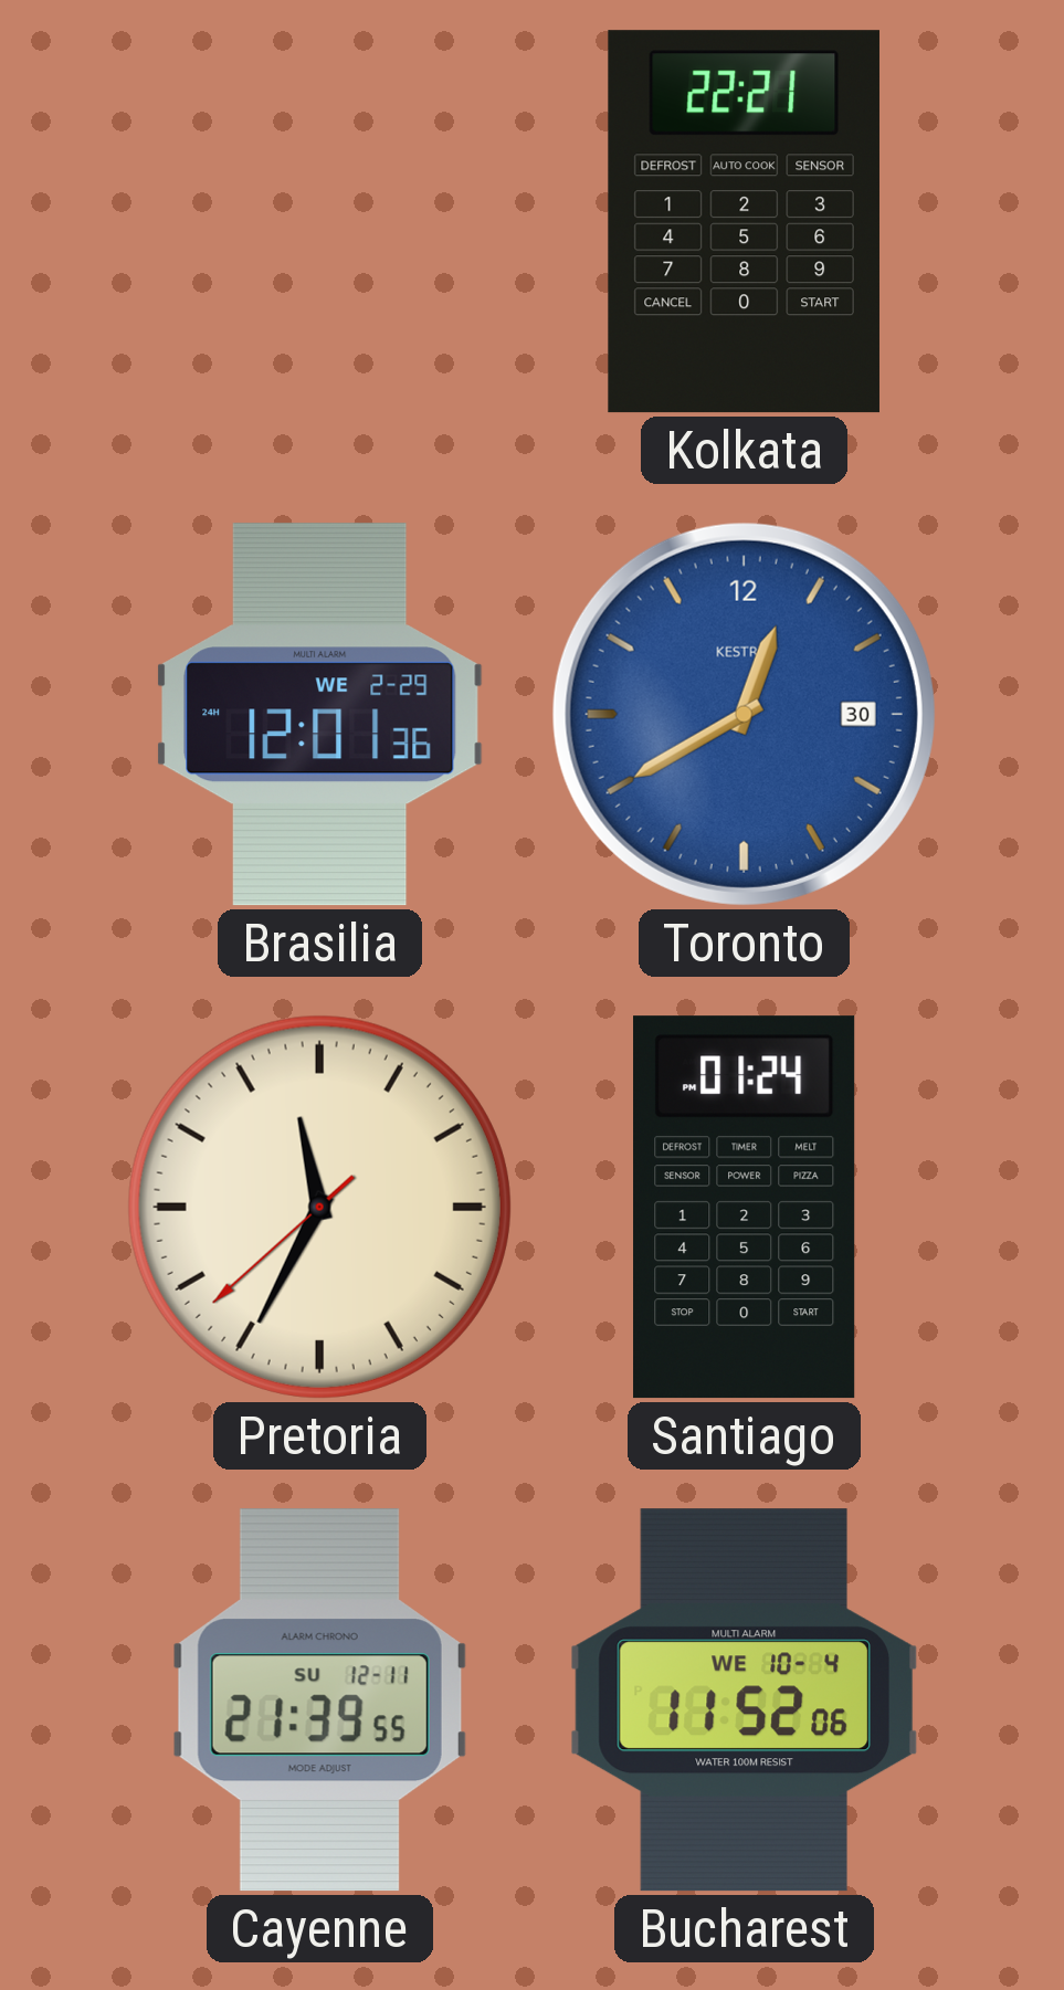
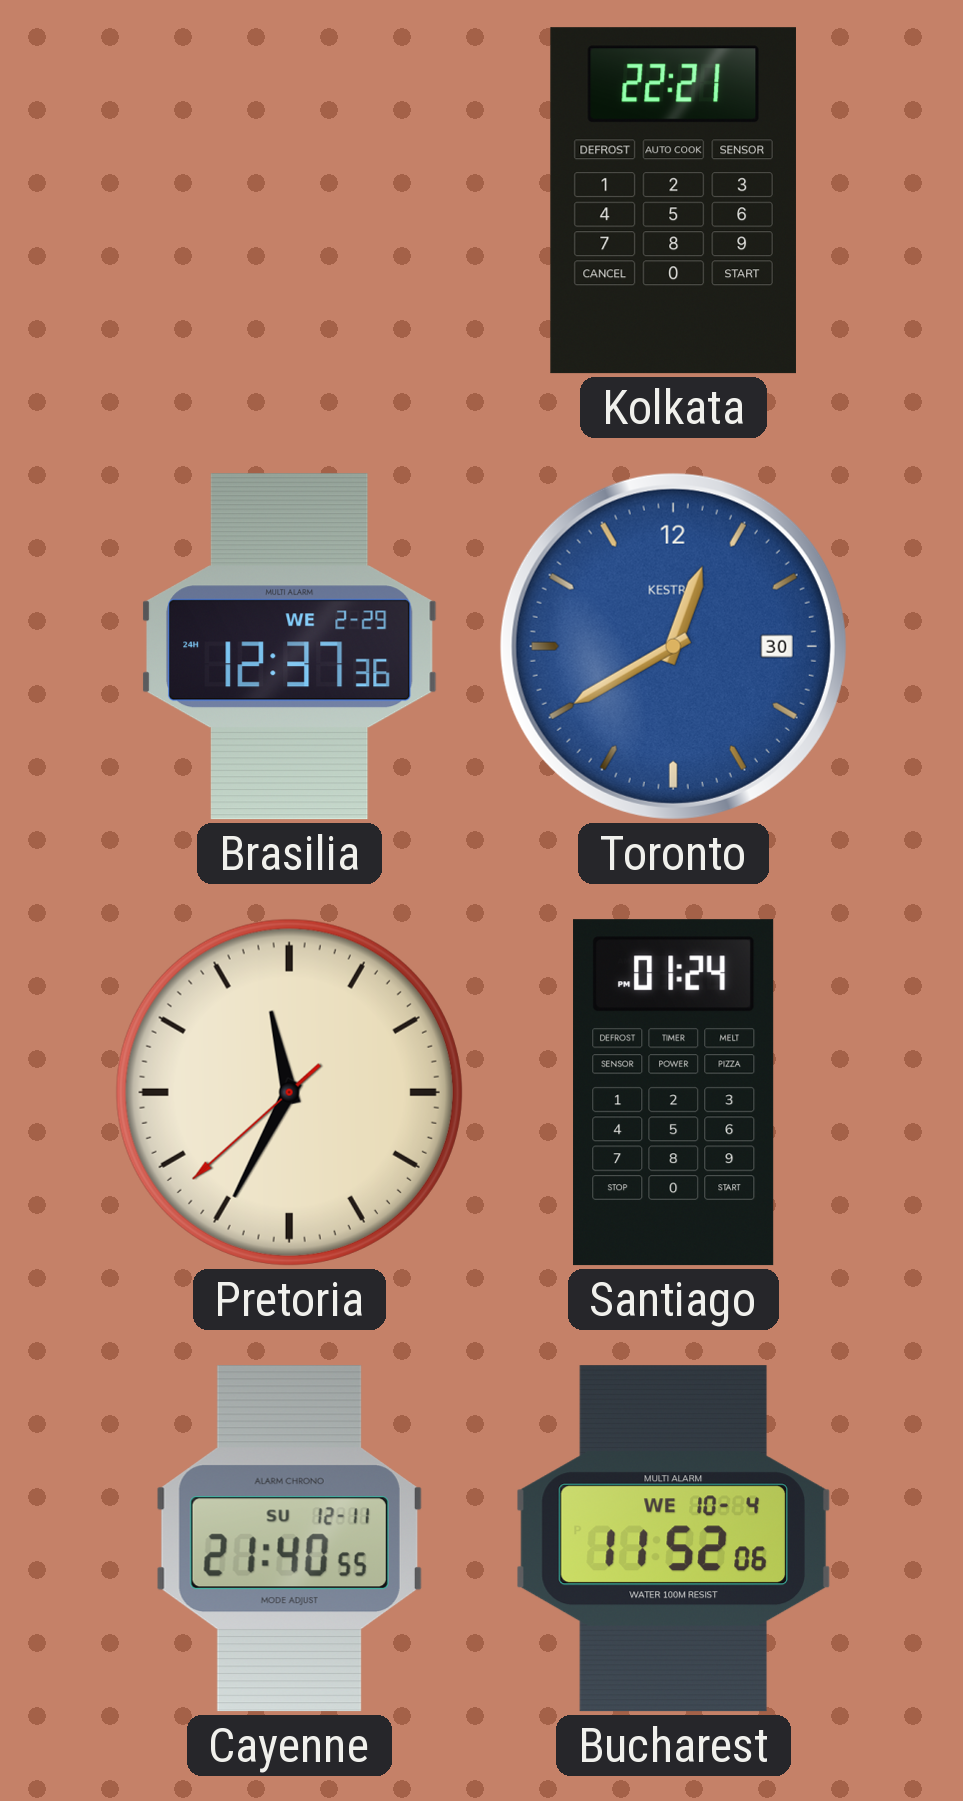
Brasilia: 12:01 -> 12:37
Cayenne: 21:39 -> 21:40
